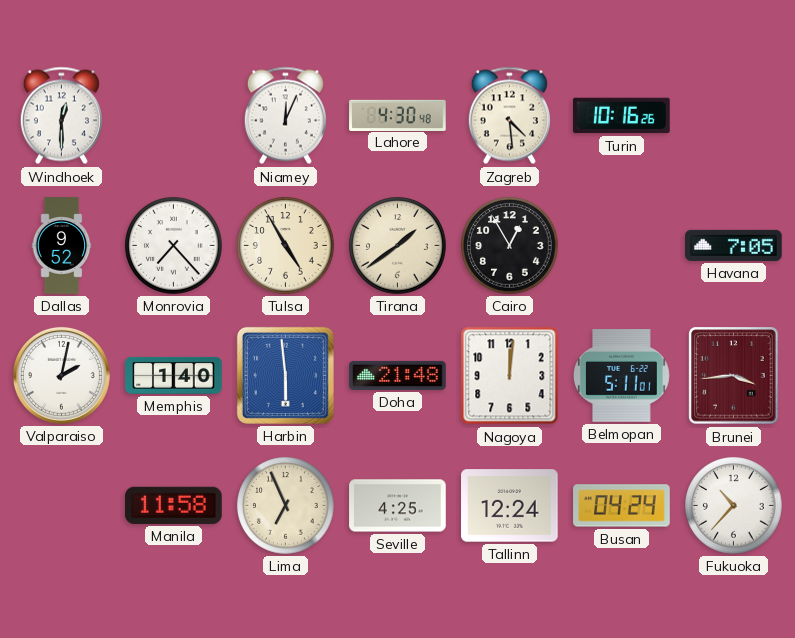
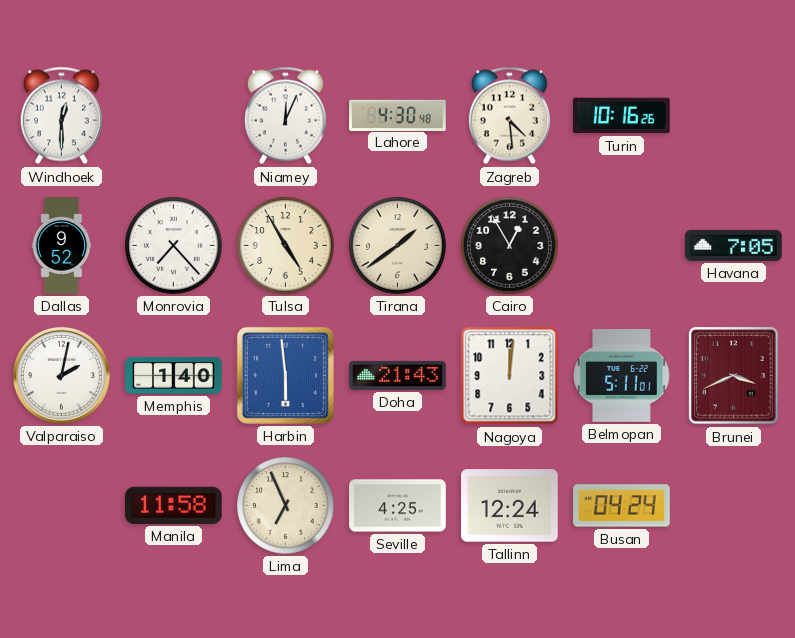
Doha: 21:48 -> 21:43
Brunei: 3:44 -> 3:41
Fukuoka: 10:37 -> none
